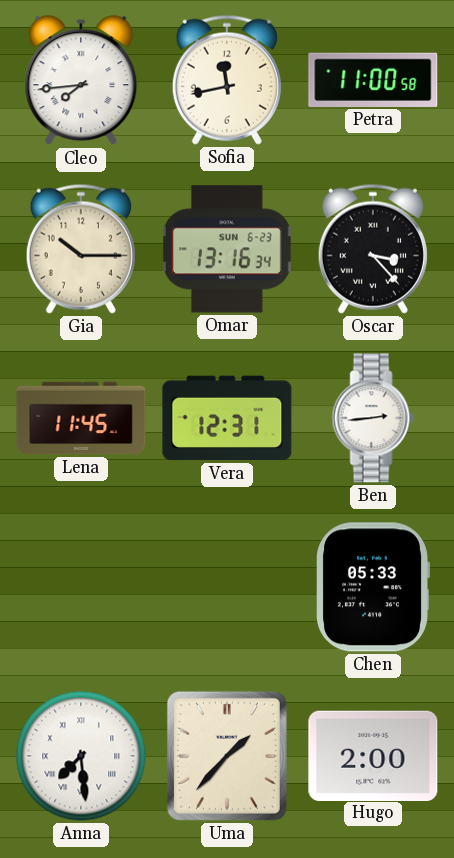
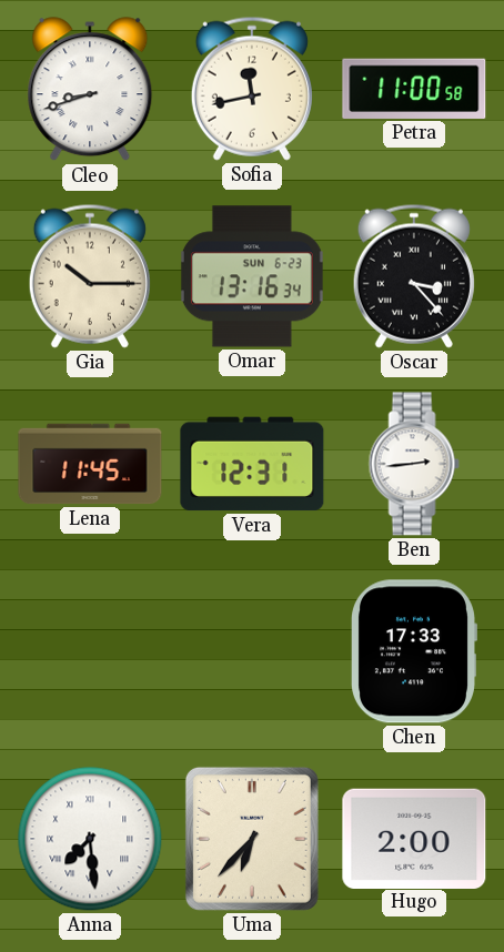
Cleo: 7:44 -> 8:42
Chen: 05:33 -> 17:33
Uma: 1:37 -> 6:37
